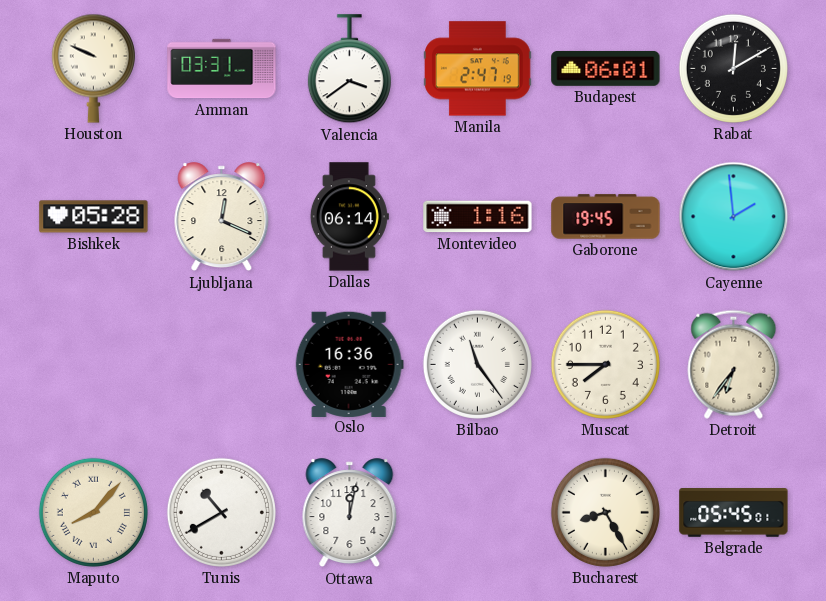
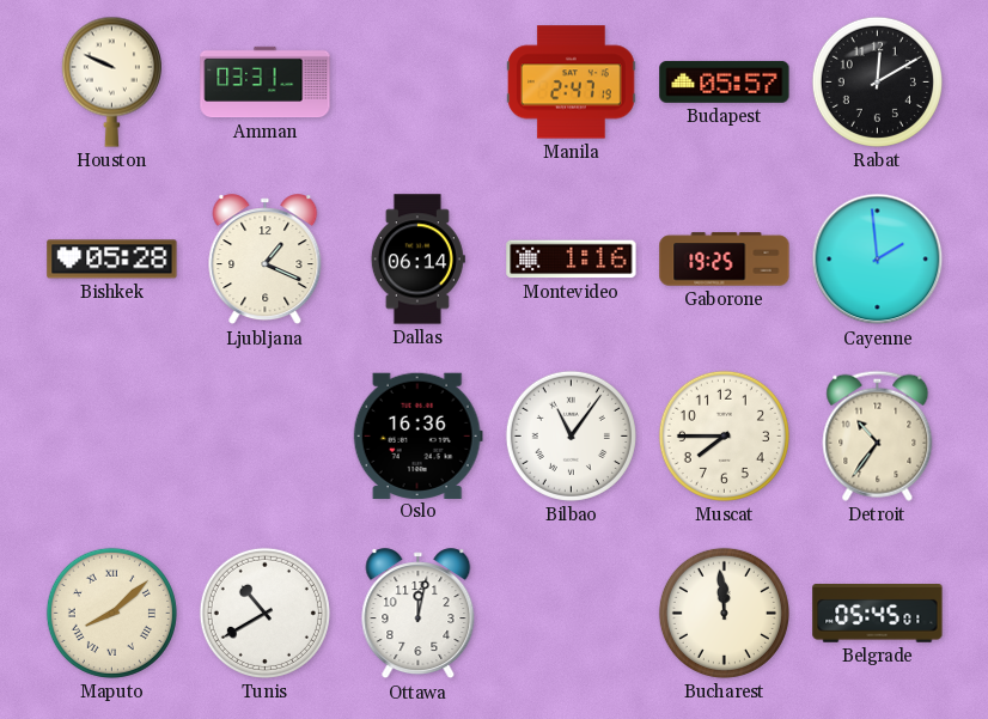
Valencia: 3:39 -> none
Budapest: 06:01 -> 05:57
Ljubljana: 12:19 -> 1:19
Gaborone: 19:45 -> 19:25
Bilbao: 11:24 -> 11:06
Detroit: 6:36 -> 10:36
Maputo: 8:07 -> 8:08
Bucharest: 8:25 -> 11:59
